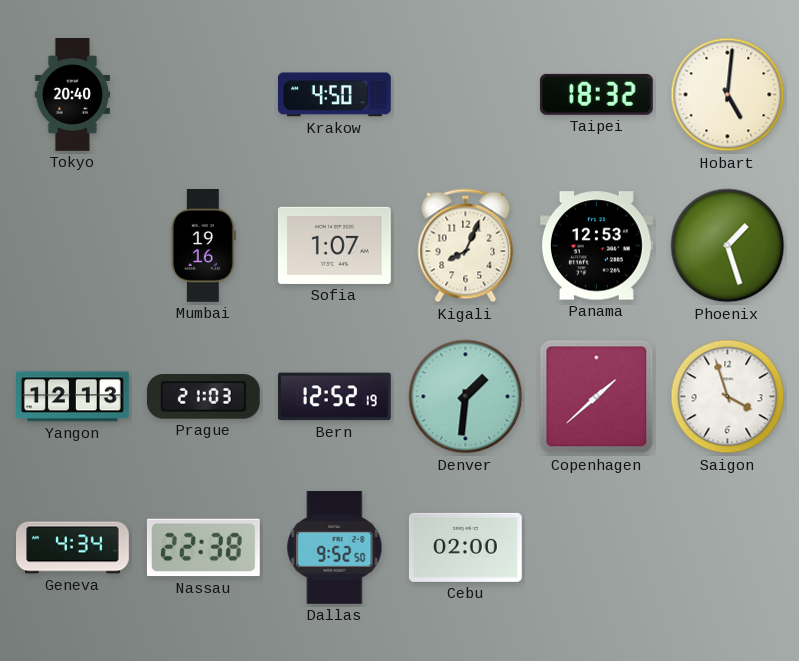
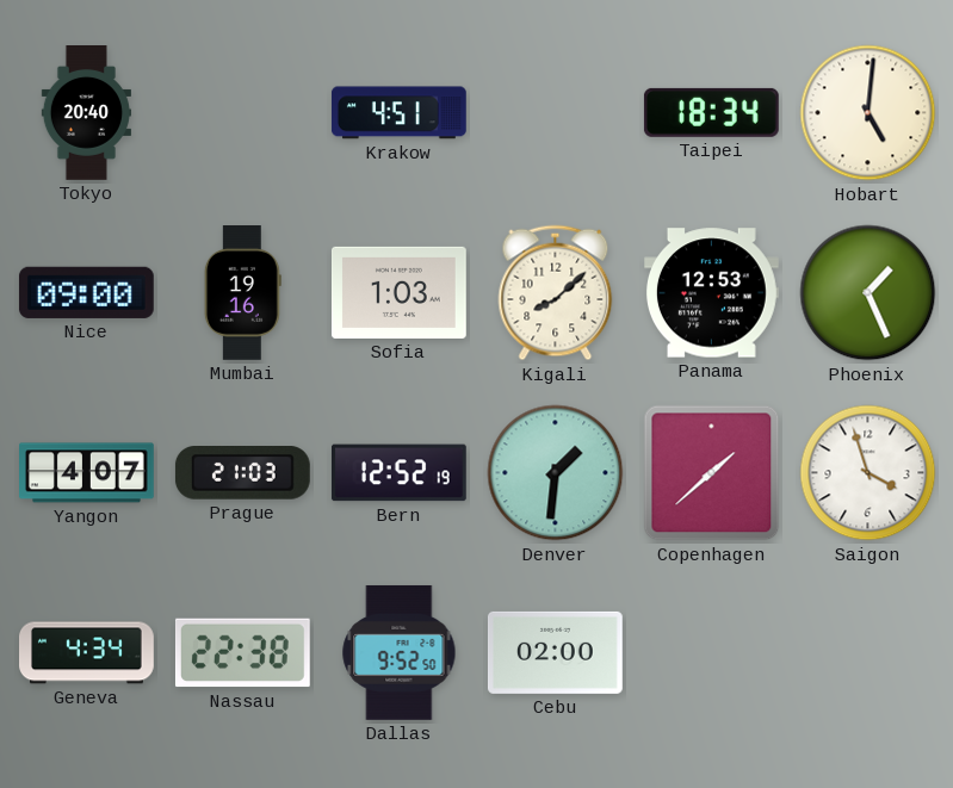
Krakow: 4:50 -> 4:51
Taipei: 18:32 -> 18:34
Nice: none -> 09:00
Sofia: 1:07 -> 1:03
Kigali: 8:04 -> 8:08
Phoenix: 1:27 -> 1:26
Yangon: 12:13 -> 4:07
